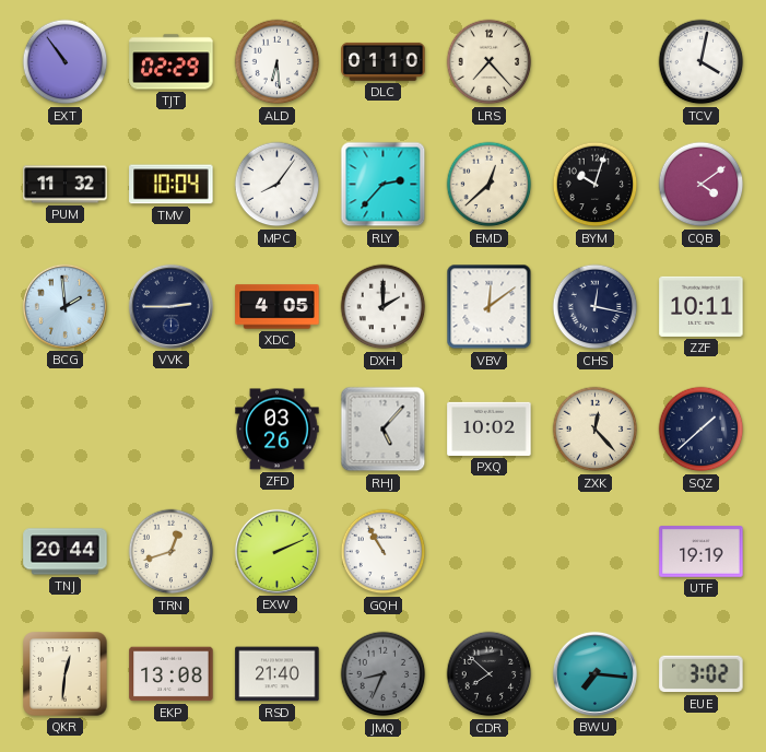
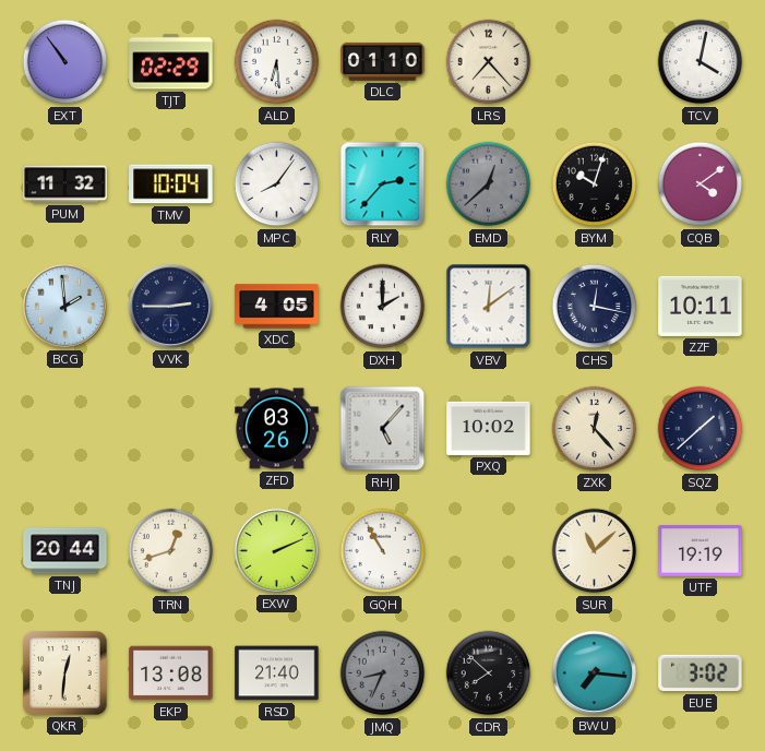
EMD dial: cream -> grey
SUR: none -> 11:08
